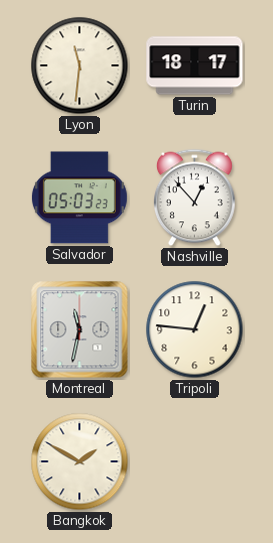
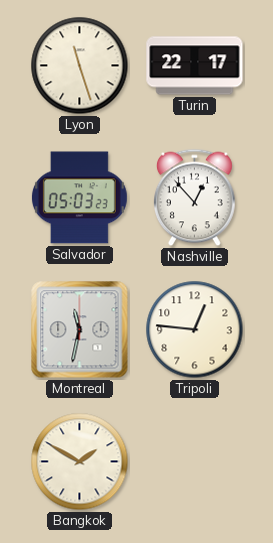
Lyon: 11:31 -> 11:27
Turin: 18:17 -> 22:17
